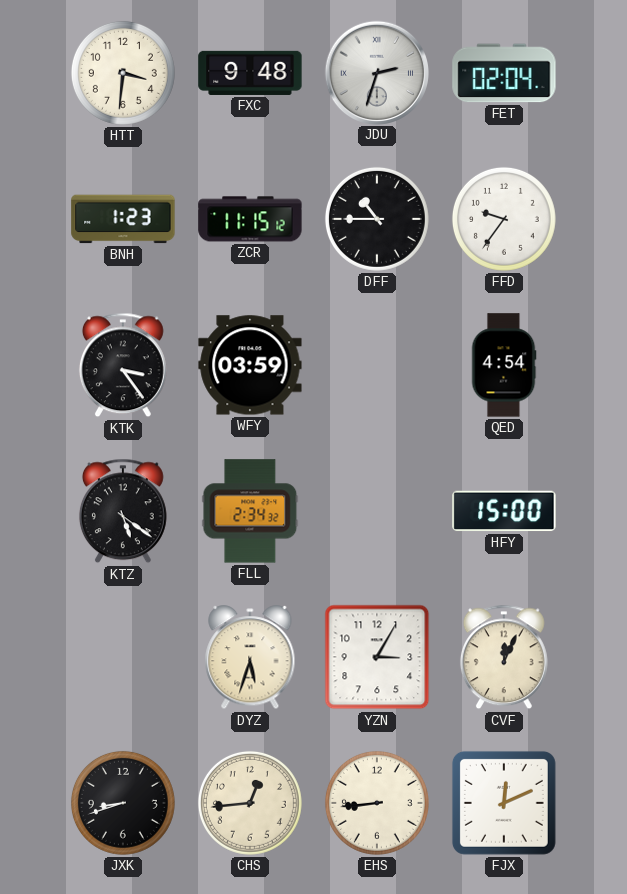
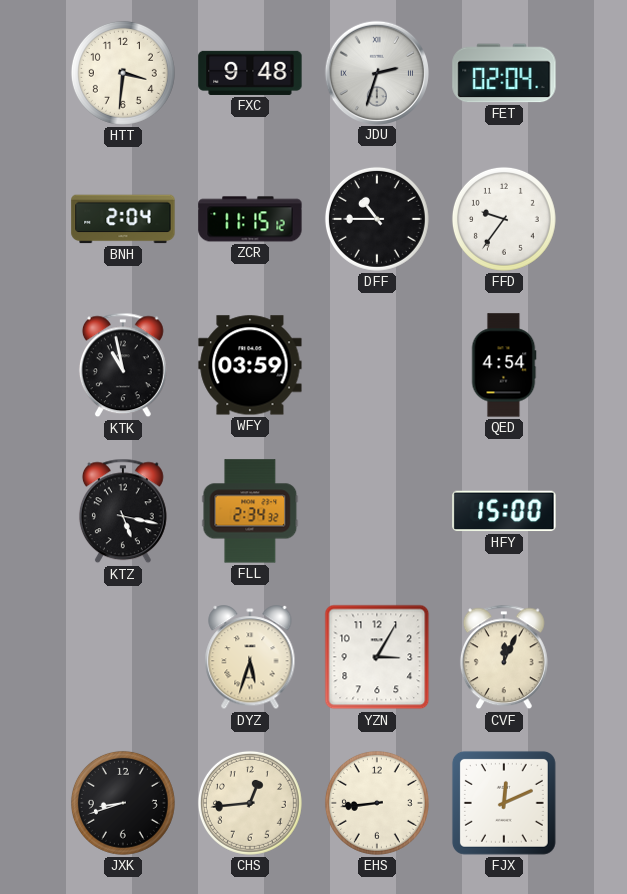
BNH: 1:23 -> 2:04
KTK: 3:24 -> 10:58
KTZ: 5:21 -> 5:17
